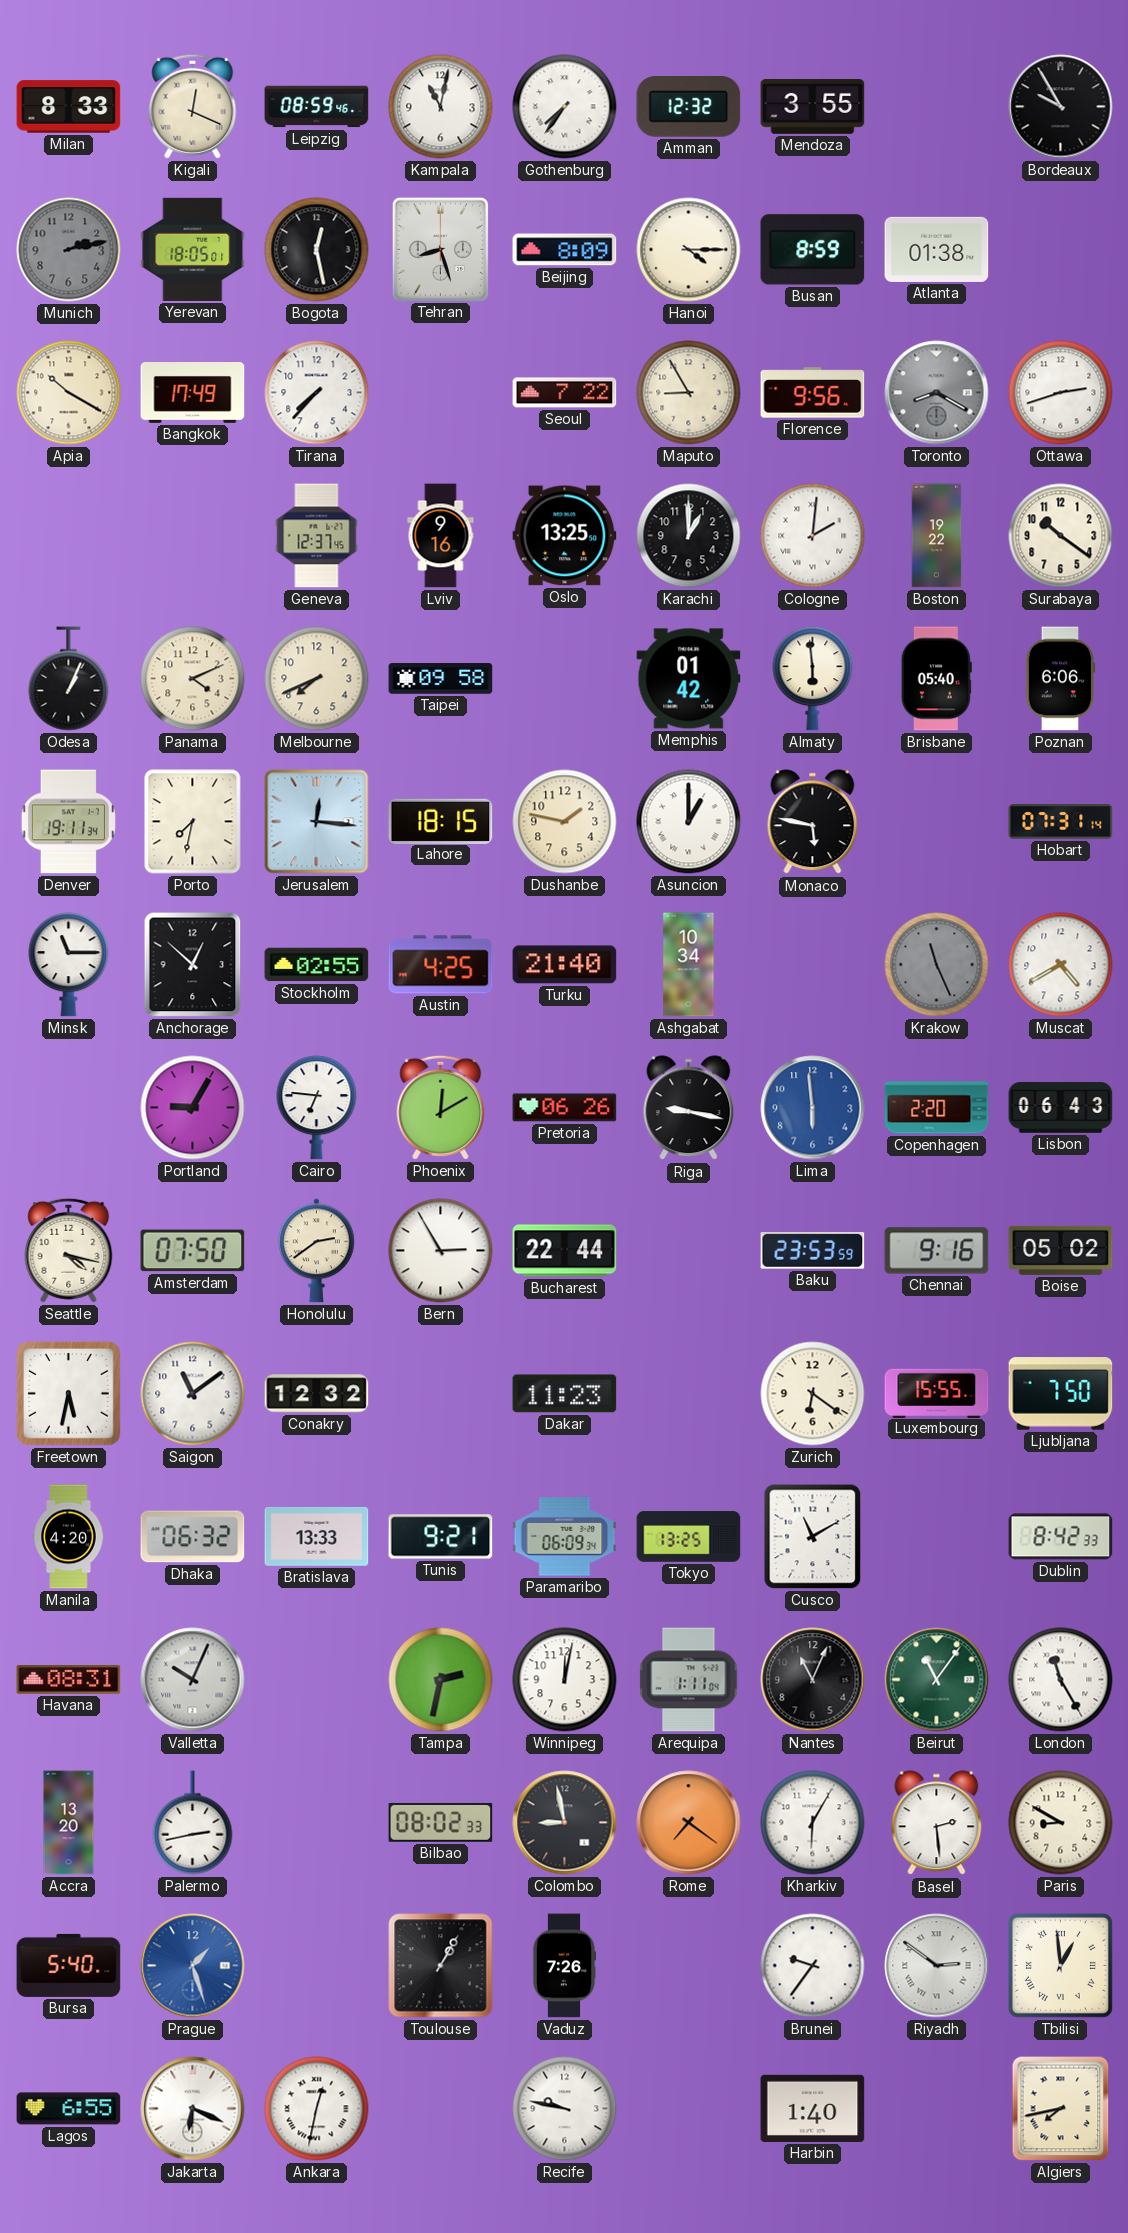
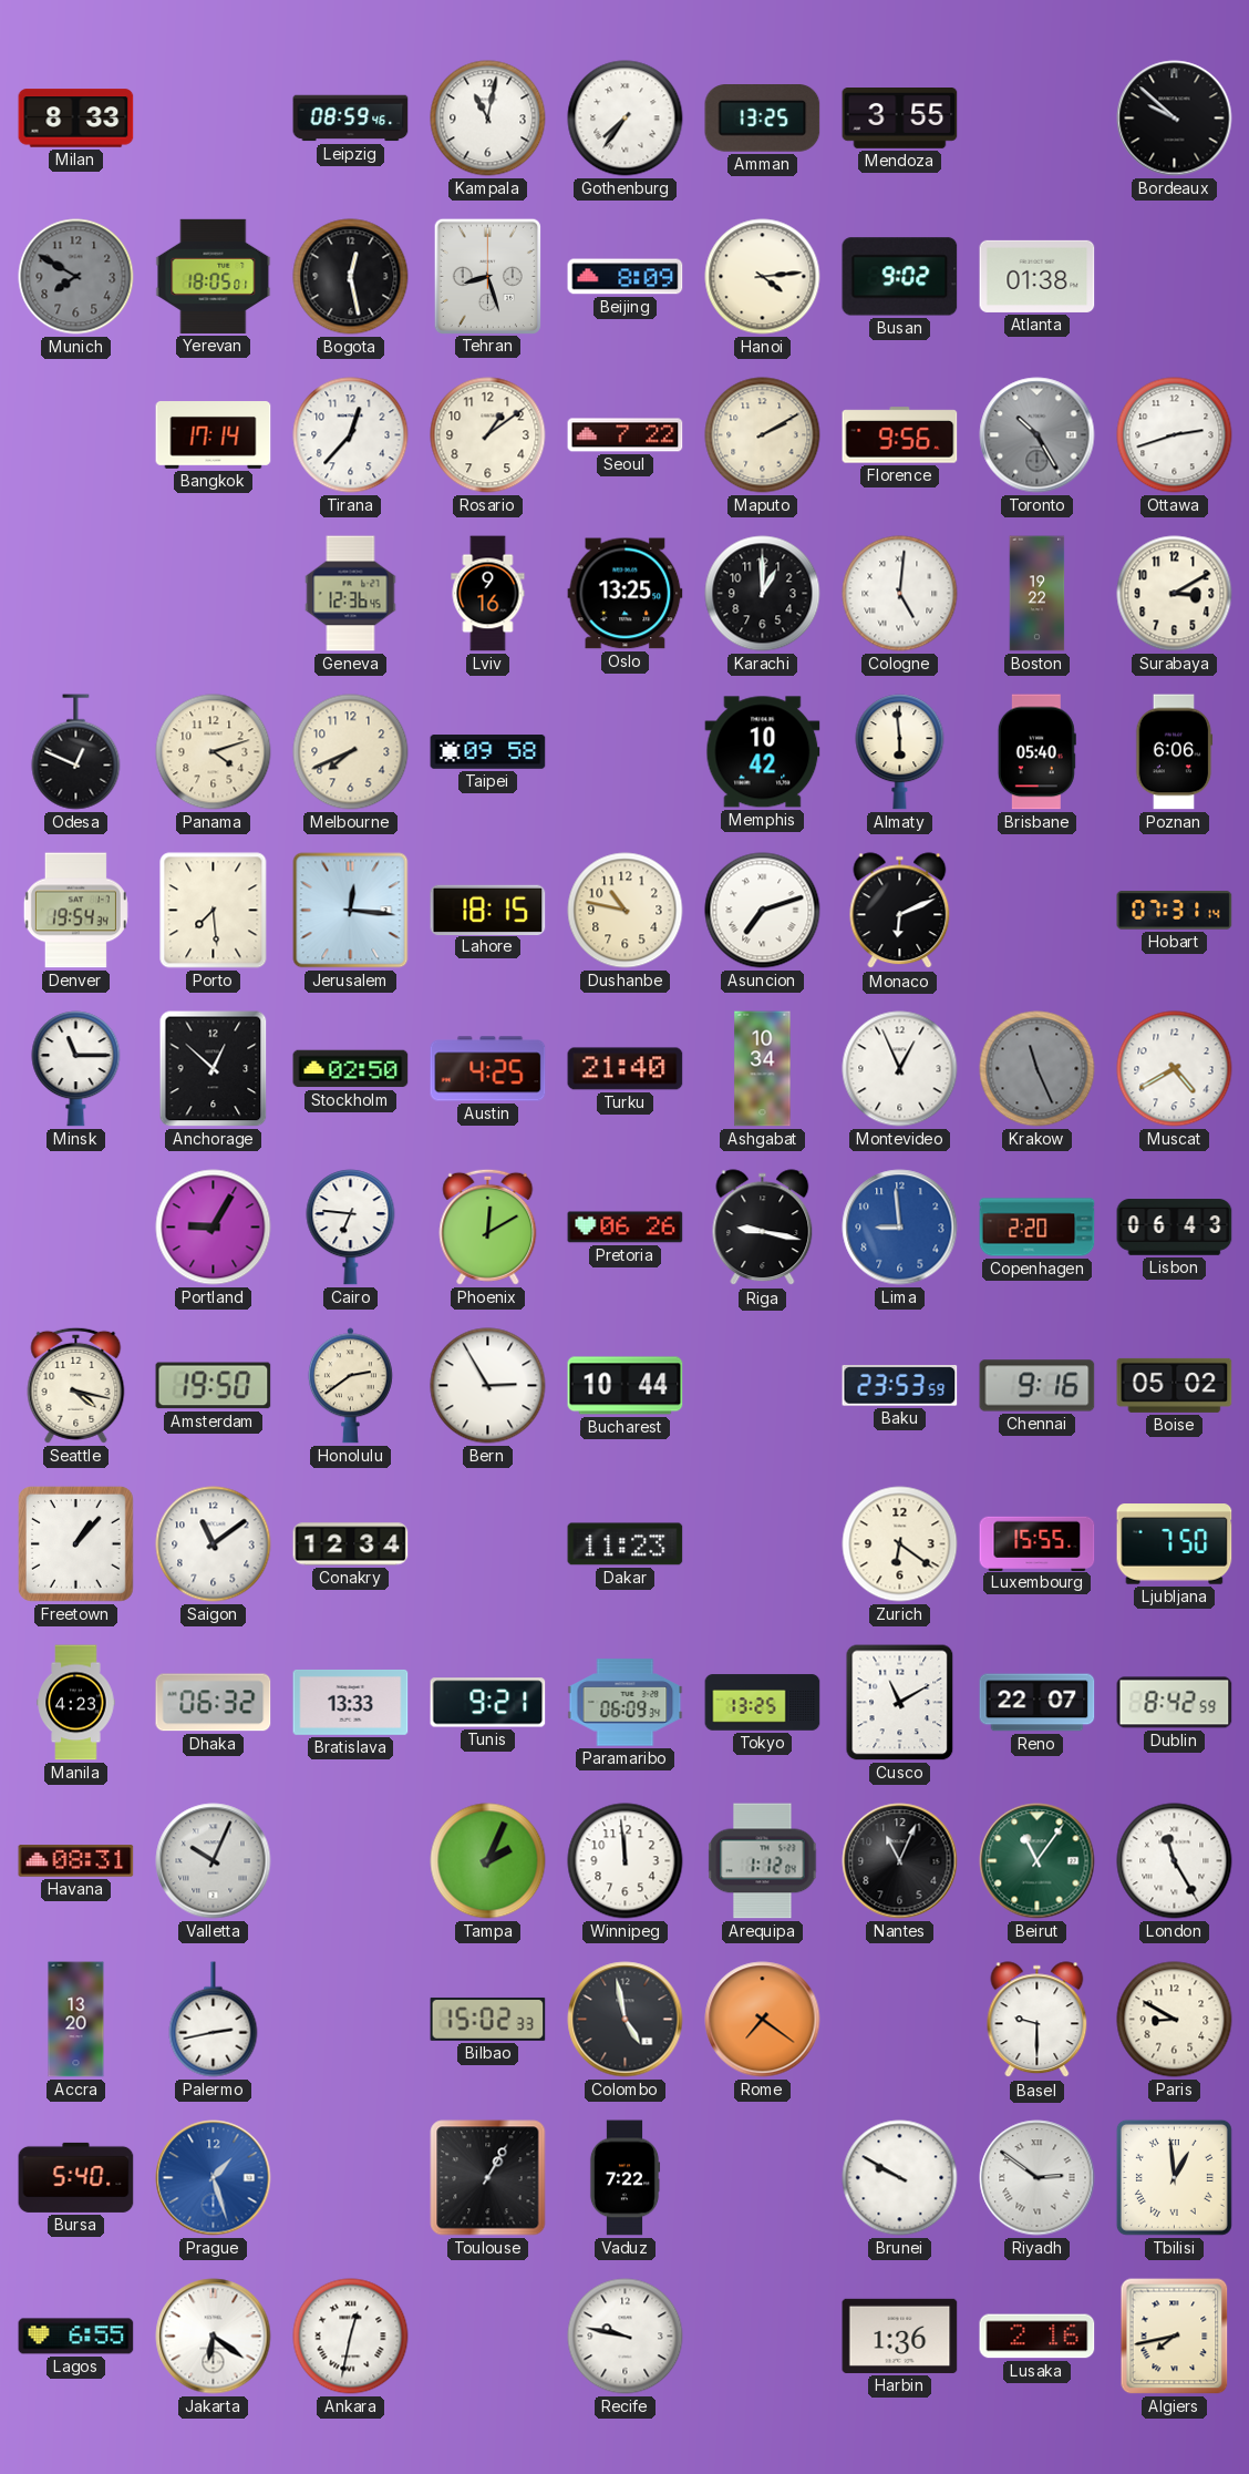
Kigali: 12:19 -> none
Amman: 12:32 -> 13:25
Bordeaux: 9:55 -> 9:52
Munich: 2:13 -> 7:50
Hanoi: 4:15 -> 4:14
Busan: 8:59 -> 9:02
Apia: 10:20 -> none
Bangkok: 17:49 -> 17:14
Tirana: 7:37 -> 12:37
Rosario: none -> 1:09
Maputo: 8:55 -> 2:10
Toronto: 8:20 -> 10:25
Geneva: 12:37 -> 12:36
Cologne: 2:01 -> 5:01
Surabaya: 10:21 -> 3:10
Odesa: 1:04 -> 12:49
Panama: 4:11 -> 4:12
Memphis: 01:42 -> 10:42
Denver: 19:11 -> 19:54
Porto: 7:32 -> 7:29
Dushanbe: 1:47 -> 10:47
Asuncion: 1:00 -> 7:12
Monaco: 5:47 -> 6:11
Stockholm: 02:55 -> 02:50
Montevideo: none -> 12:56
Lima: 5:59 -> 8:59
Amsterdam: 07:50 -> 19:50
Bucharest: 22:44 -> 10:44
Freetown: 5:32 -> 1:07
Conakry: 12:32 -> 12:34
Manila: 4:20 -> 4:23
Reno: none -> 22:07
Dublin: 8:42:33 -> 8:42:59
Tampa: 2:32 -> 2:04
Winnipeg: 12:02 -> 11:59
Arequipa: 1:11 -> 1:12
Bilbao: 08:02 -> 15:02
Colombo: 8:58 -> 4:58
Kharkiv: 6:05 -> none
Basel: 2:29 -> 9:30
Vaduz: 7:26 -> 7:22
Brunei: 9:36 -> 9:50
Jakarta: 6:19 -> 6:21
Harbin: 1:40 -> 1:36
Lusaka: none -> 2:16
